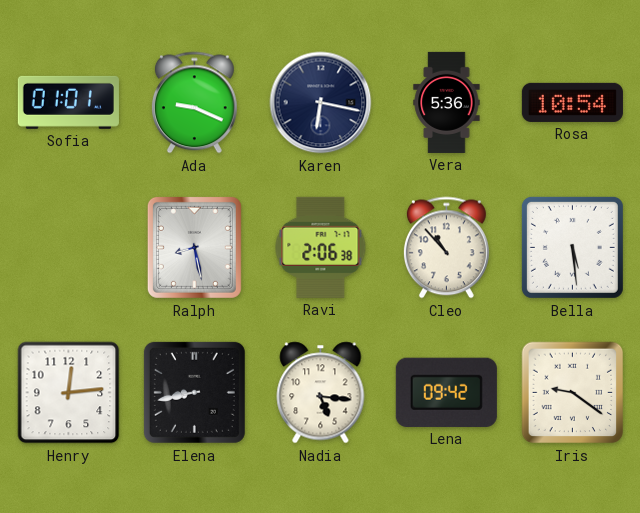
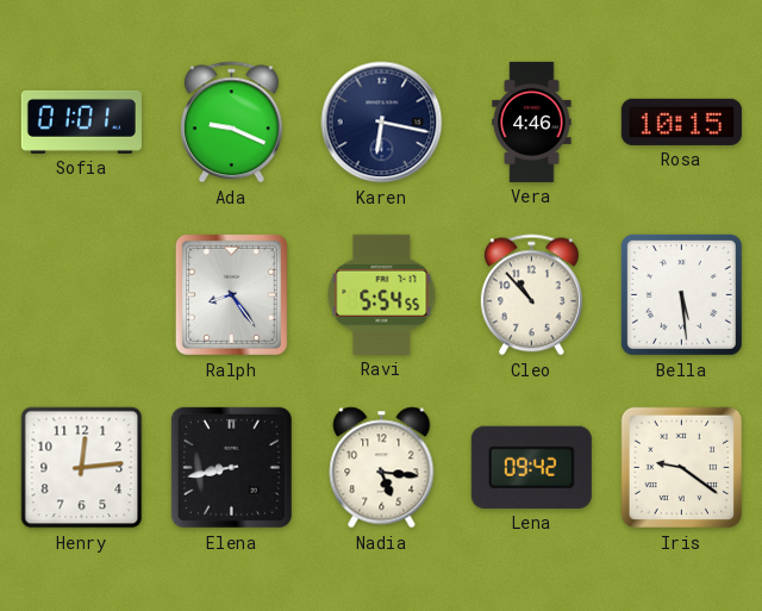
Vera: 5:36 -> 4:46
Rosa: 10:54 -> 10:15
Ralph: 8:28 -> 8:24
Ravi: 2:06 -> 5:54
